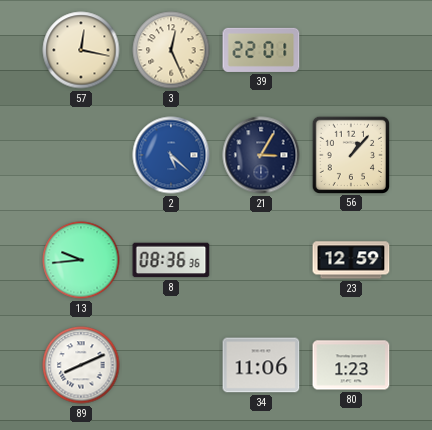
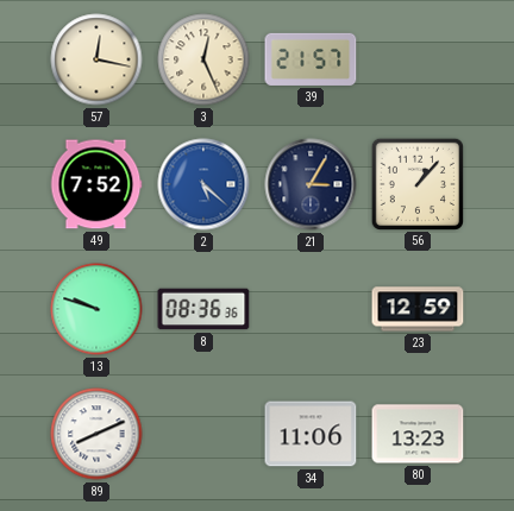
39: 22:01 -> 21:57
49: none -> 7:52
13: 9:44 -> 9:48
80: 1:23 -> 13:23
